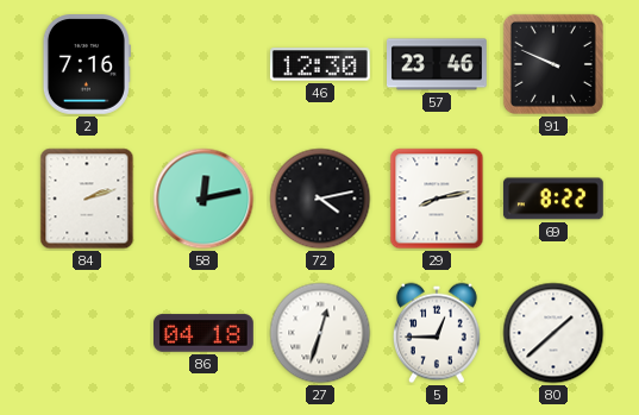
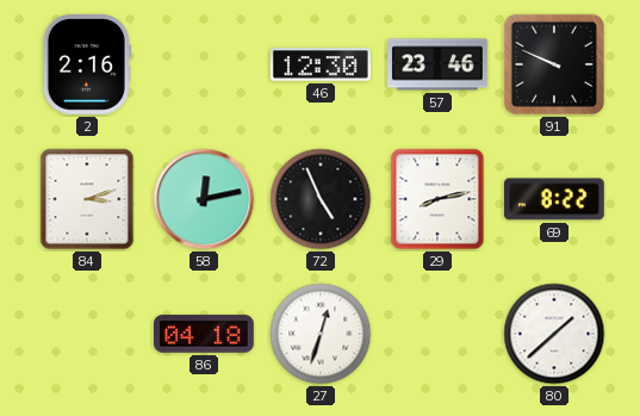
2: 7:16 -> 2:16
84: 2:12 -> 3:12
72: 4:13 -> 4:56
5: 12:45 -> none
